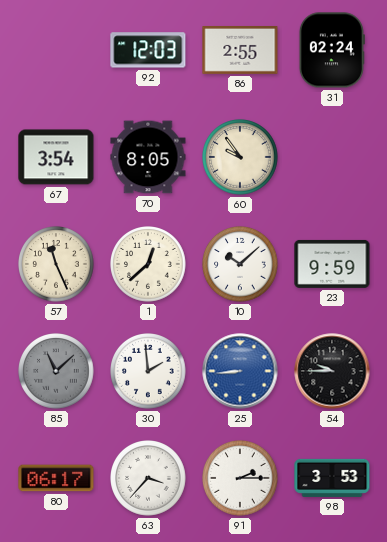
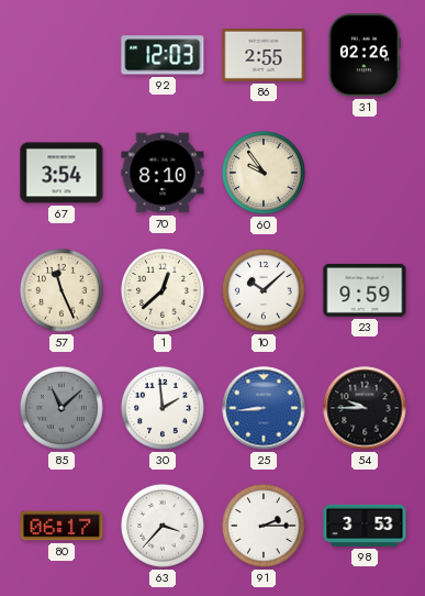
31: 02:24 -> 02:26
70: 8:05 -> 8:10
